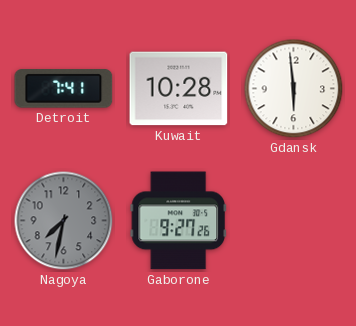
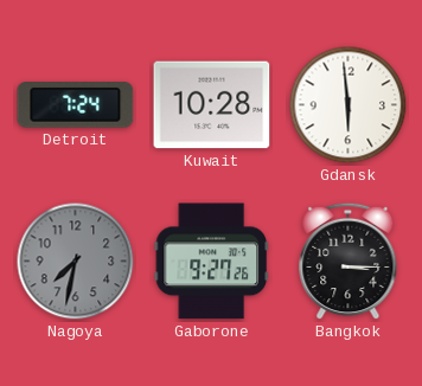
Detroit: 7:41 -> 7:24
Bangkok: none -> 3:15
